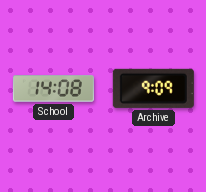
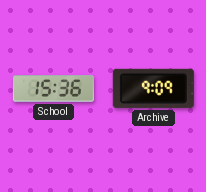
School: 14:08 -> 15:36
